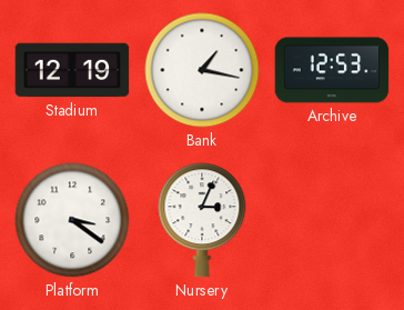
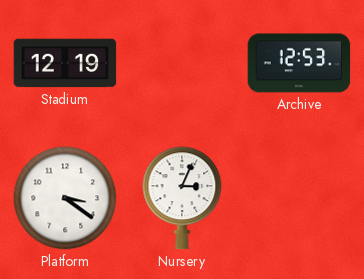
Bank: 1:17 -> none
